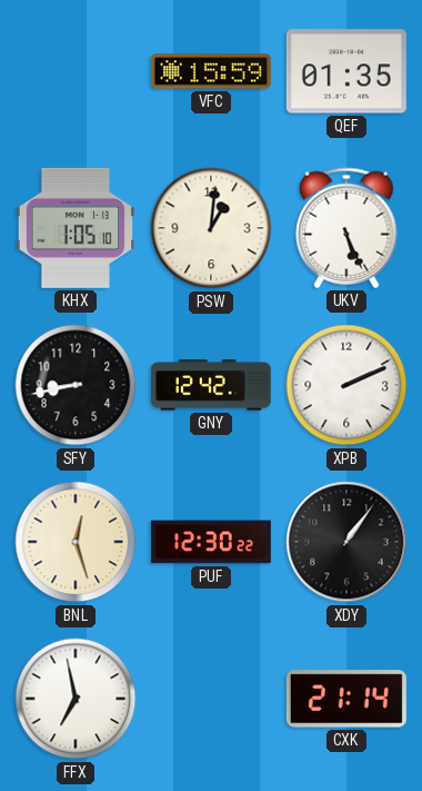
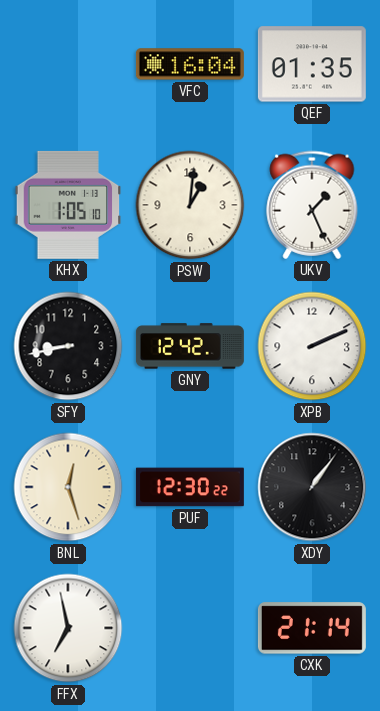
VFC: 15:59 -> 16:04
UKV: 5:26 -> 1:26
